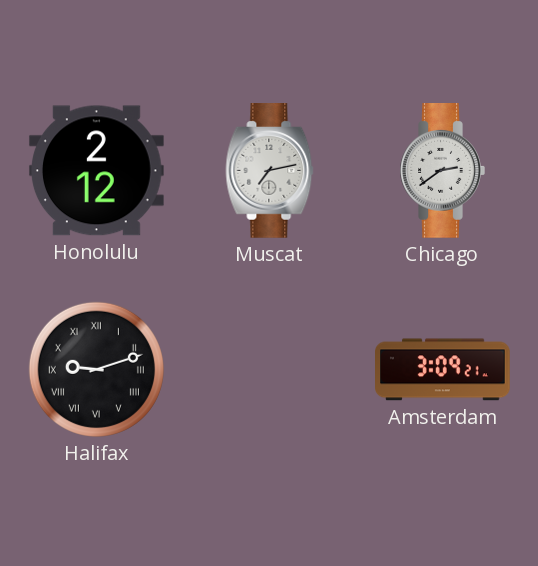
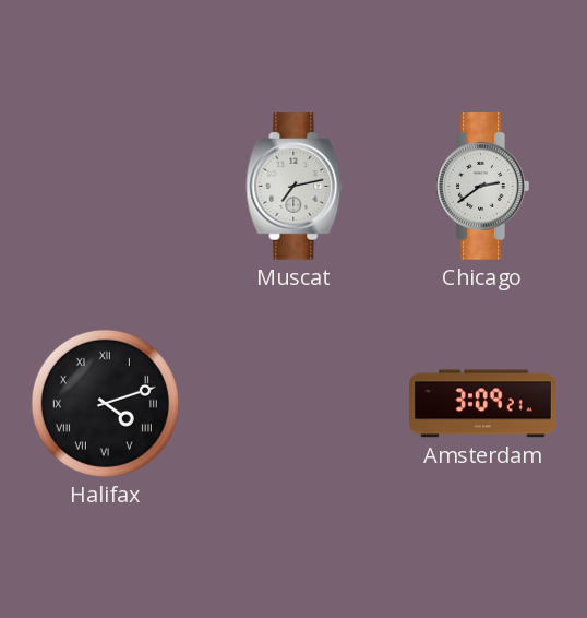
Honolulu: 2:12 -> none
Halifax: 9:12 -> 4:12
